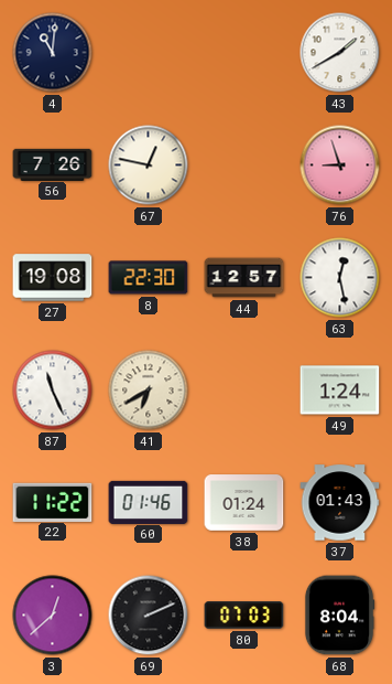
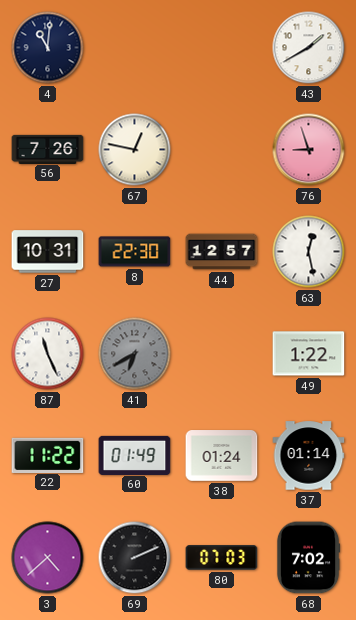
27: 19:08 -> 10:31
41 dial: cream -> grey
49: 1:24 -> 1:22
60: 01:46 -> 01:49
37: 01:43 -> 01:14
3: 12:38 -> 4:38
68: 8:04 -> 7:02
